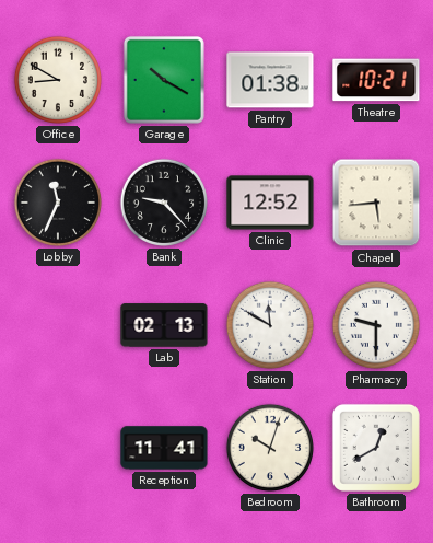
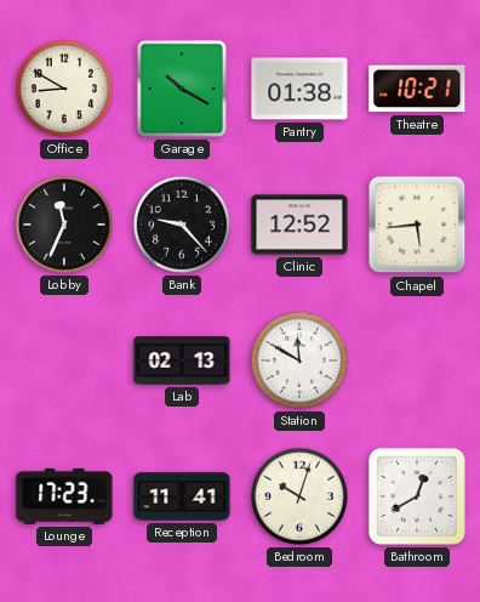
Pharmacy: 9:30 -> none
Lounge: none -> 17:23
